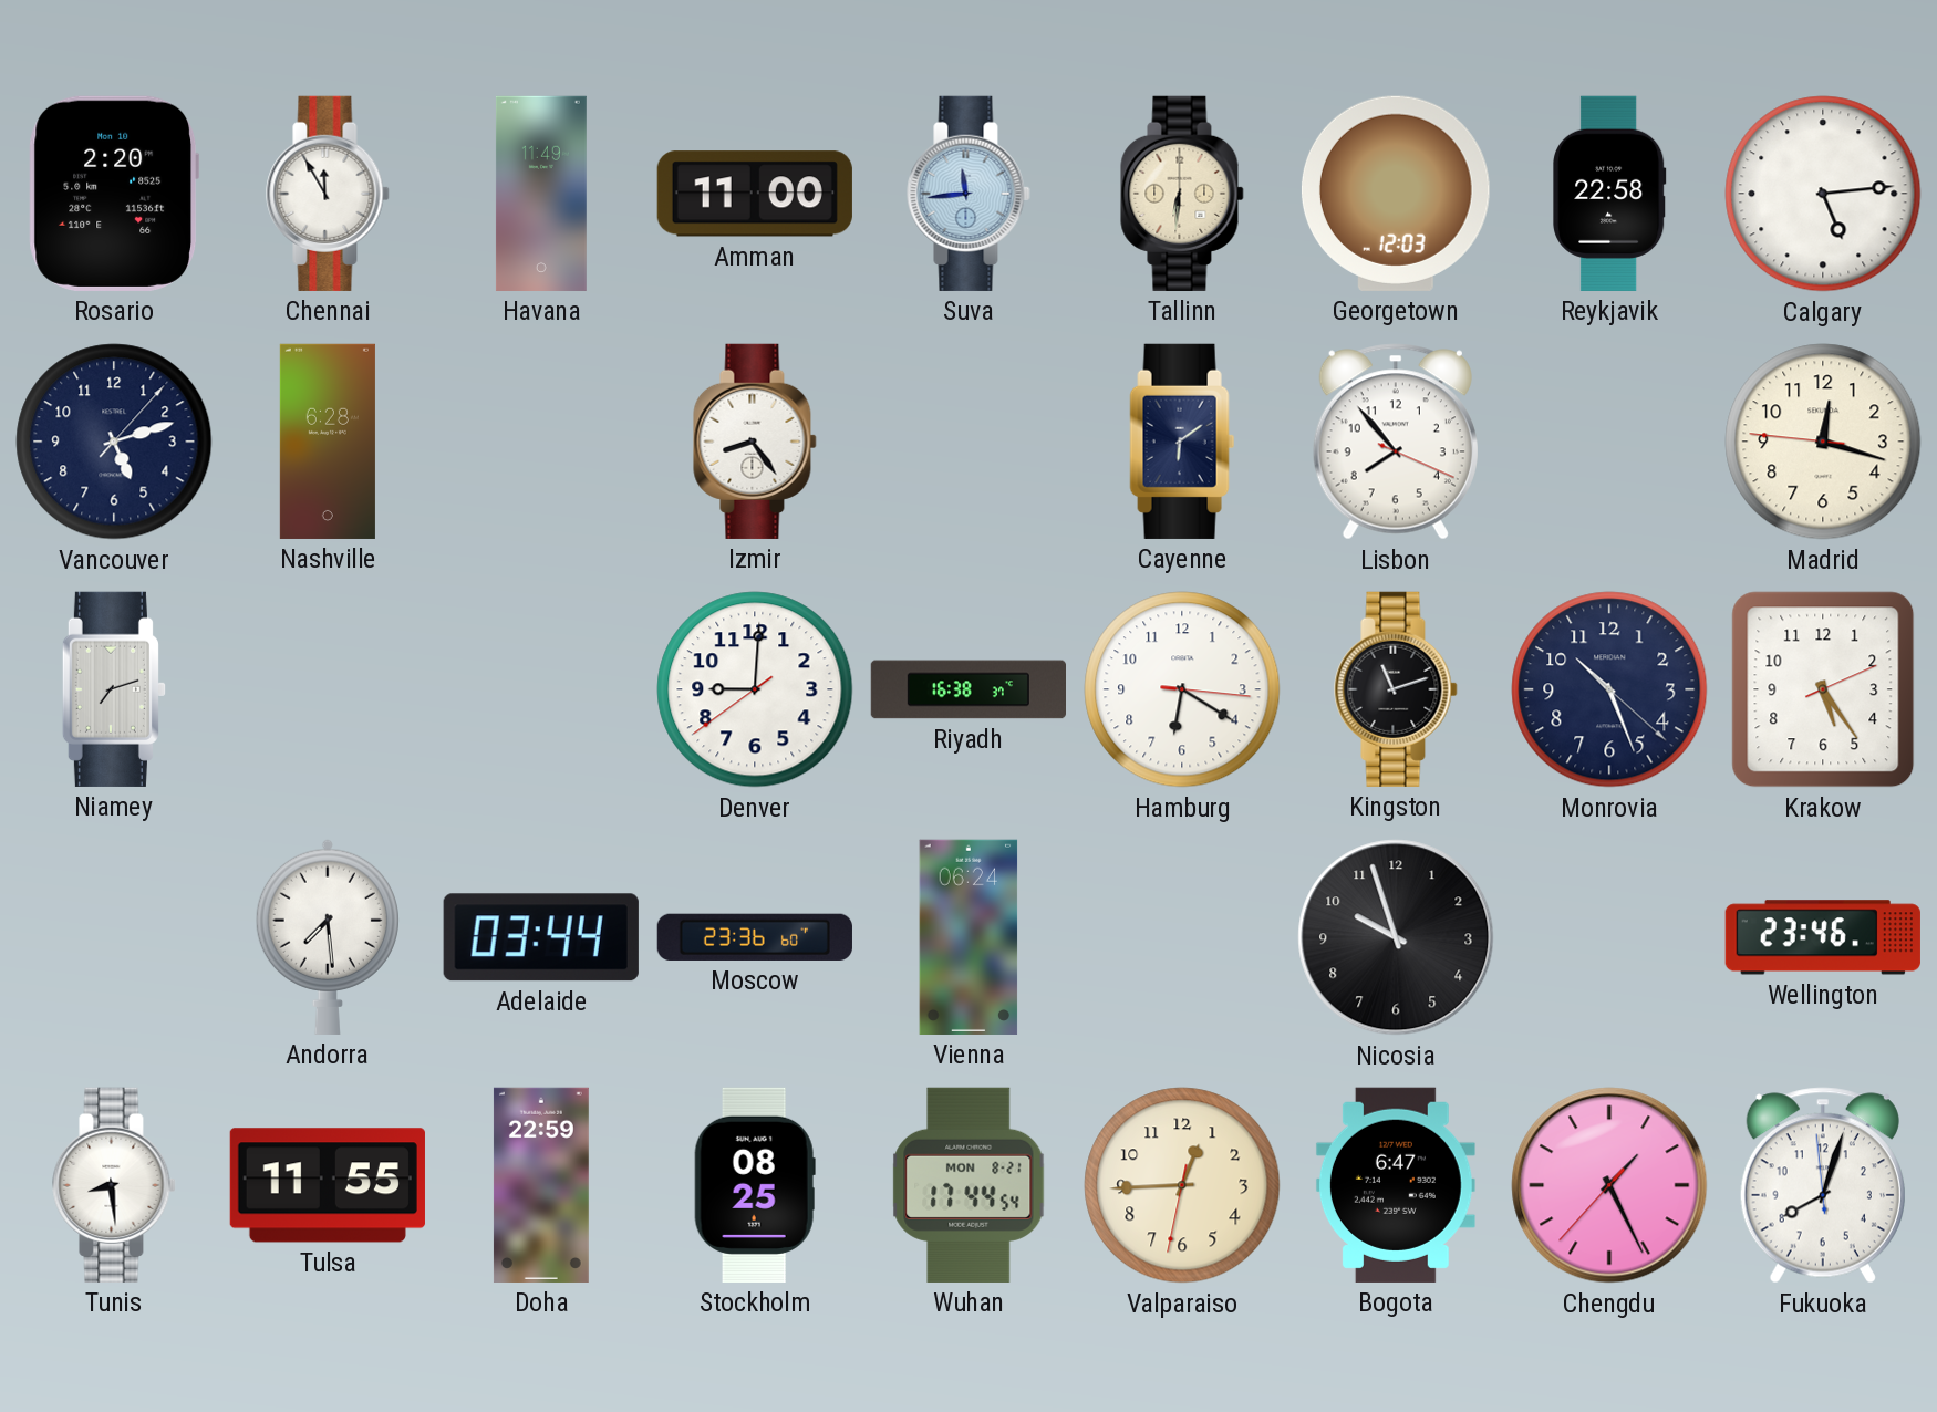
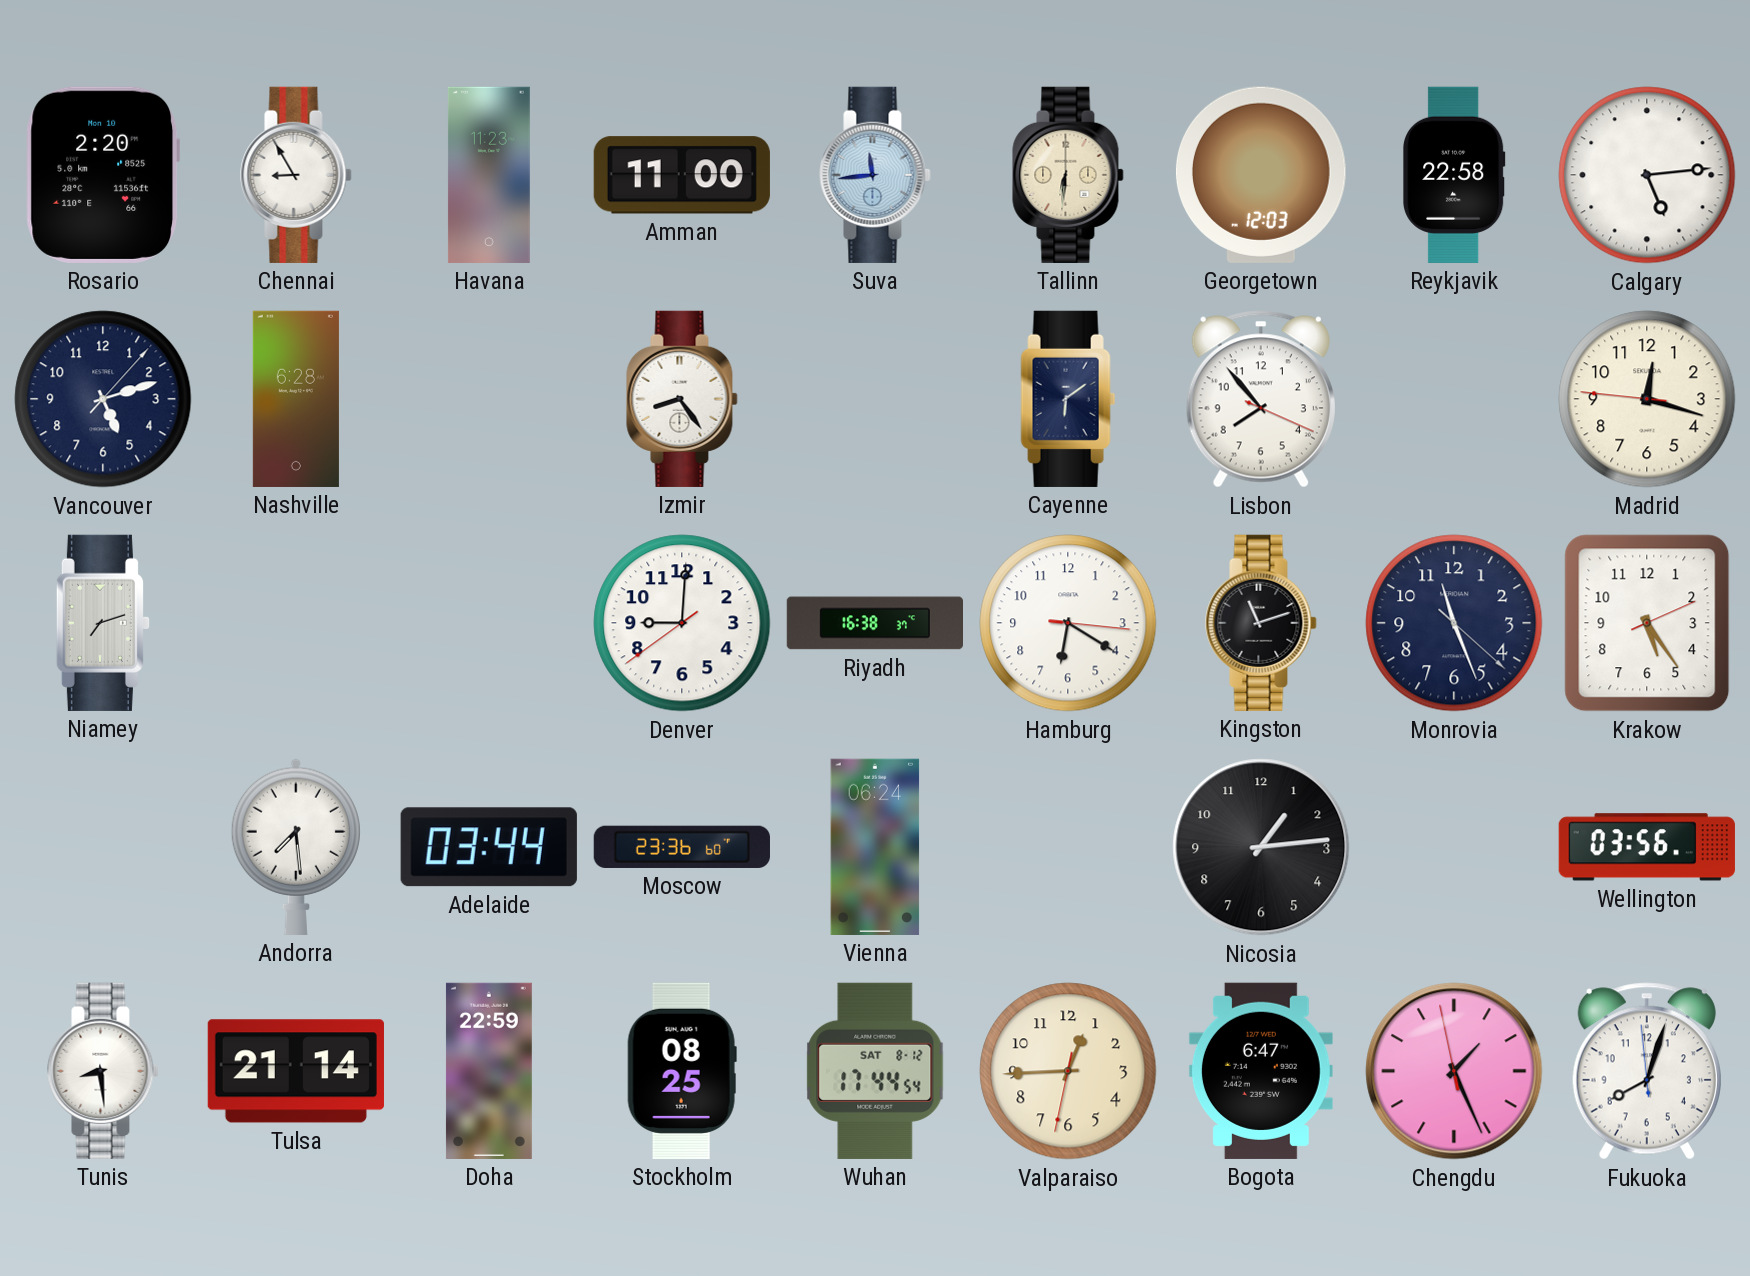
Chennai: 11:55 -> 8:55
Havana: 11:49 -> 11:23
Monrovia: 10:26 -> 11:26
Nicosia: 9:57 -> 1:14
Wellington: 23:46 -> 03:56
Tulsa: 11:55 -> 21:14
Wuhan date: MON 8-21 -> SAT 8-12
Chengdu: 1:25:37 -> 1:25:58
